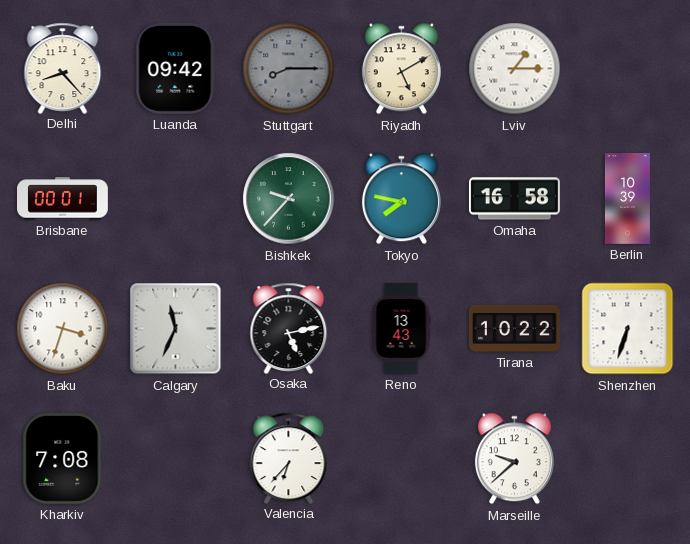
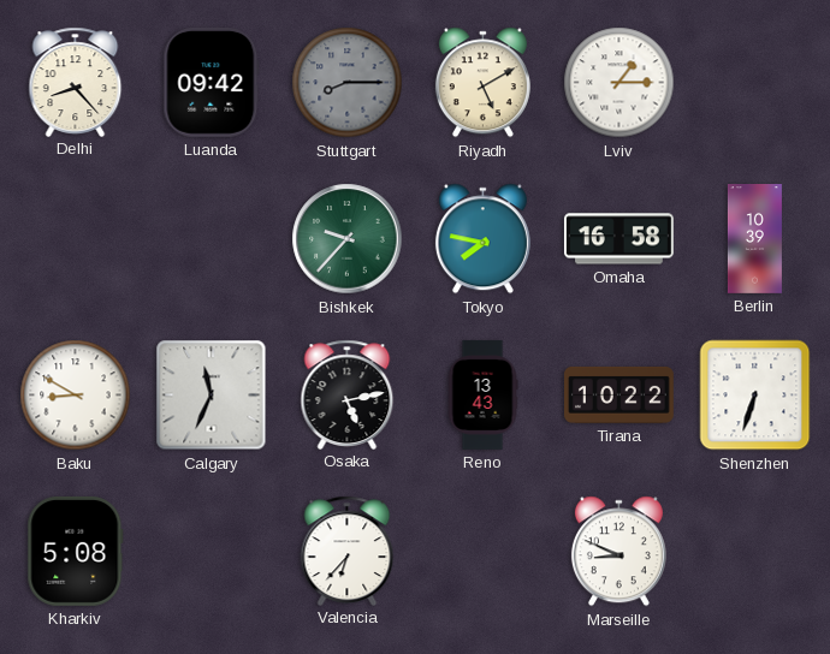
Brisbane: 00:01 -> none
Baku: 3:33 -> 8:50
Kharkiv: 7:08 -> 5:08
Marseille: 9:38 -> 8:49
